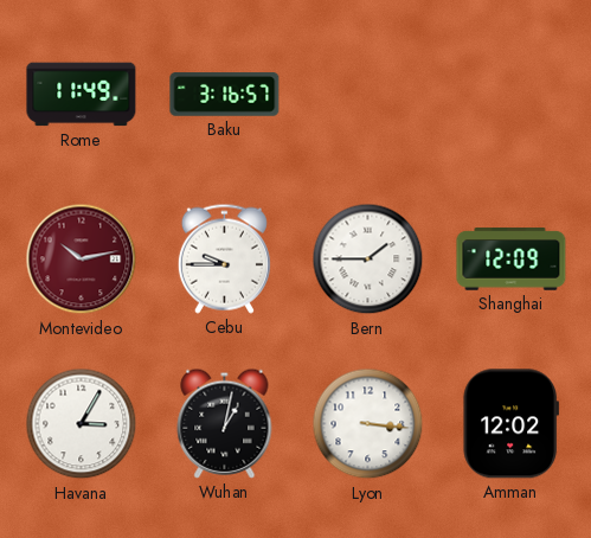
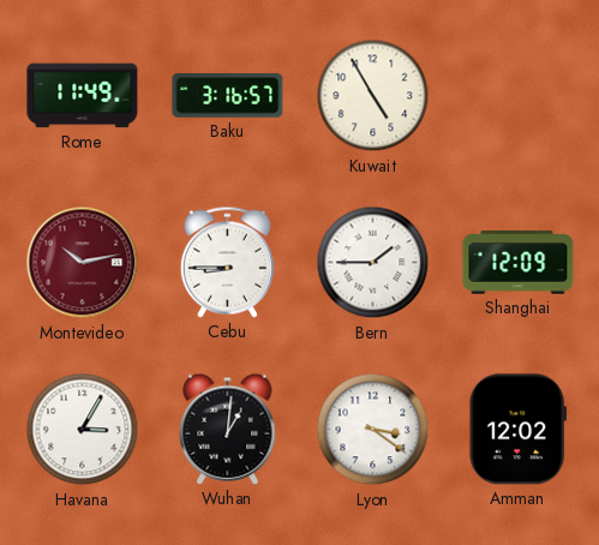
Kuwait: none -> 4:55
Cebu: 9:45 -> 8:45
Wuhan: 1:02 -> 1:01
Lyon: 3:16 -> 3:21
